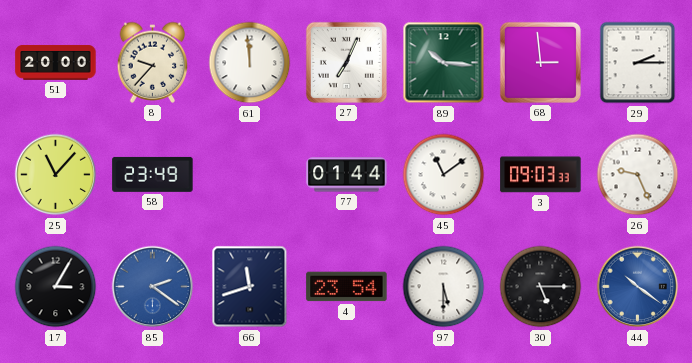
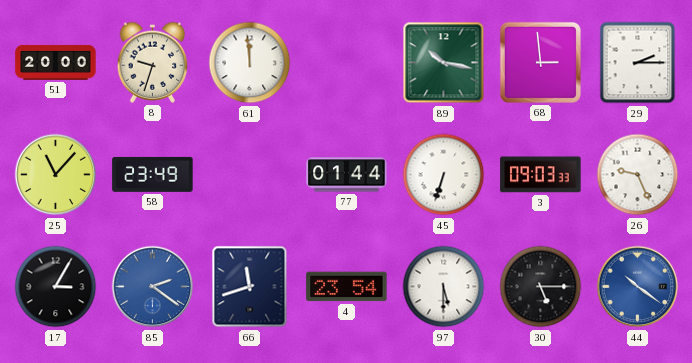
8: 9:37 -> 9:33
27: 7:04 -> none
89: 10:16 -> 10:17
45: 11:09 -> 6:33
